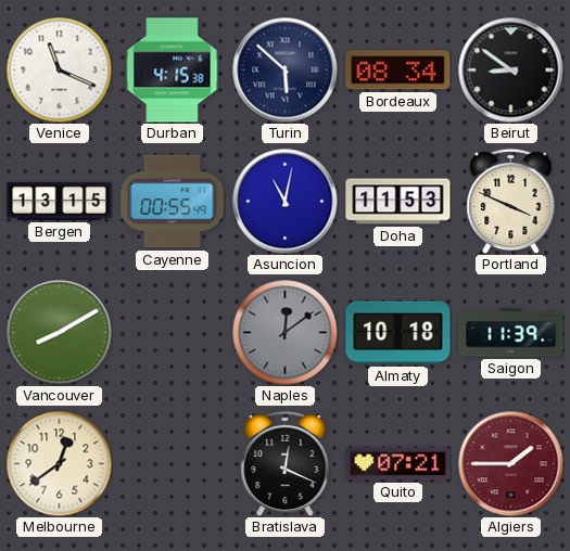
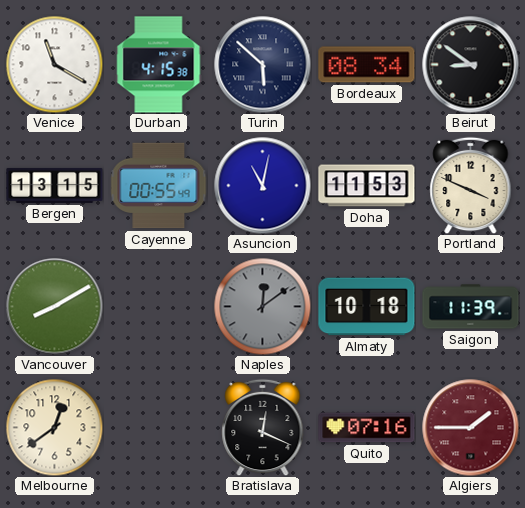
Venice: 11:19 -> 11:20
Quito: 07:21 -> 07:16
